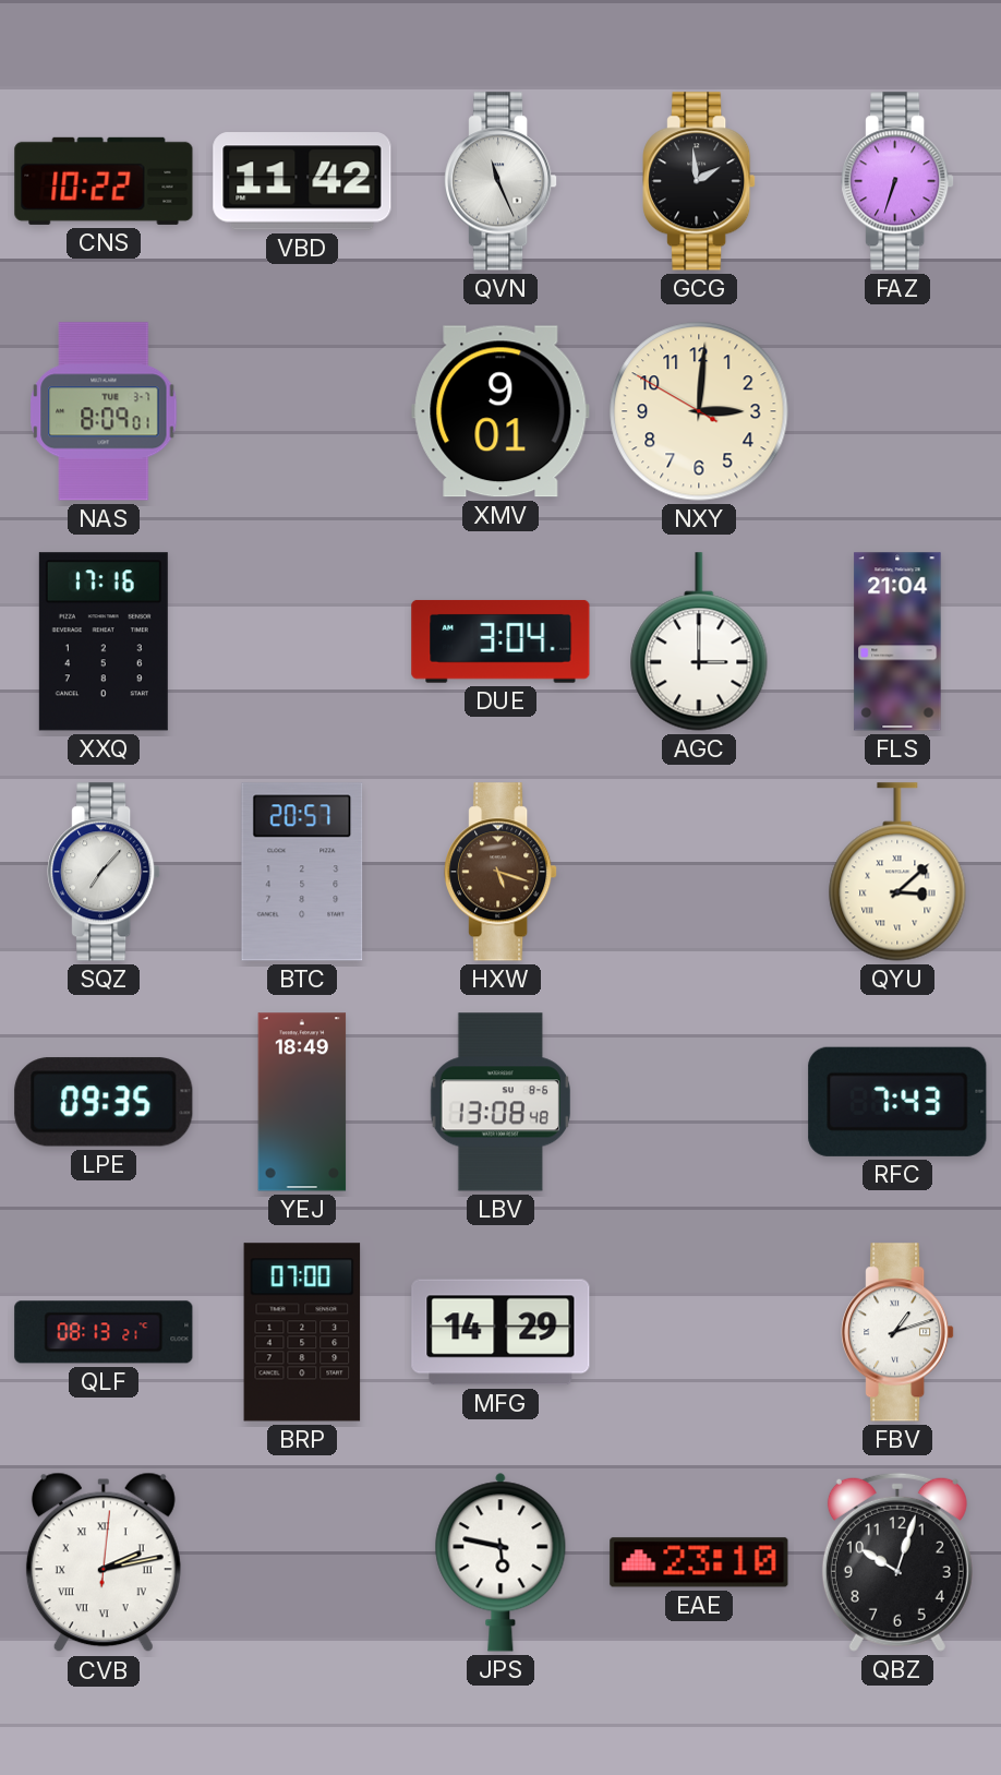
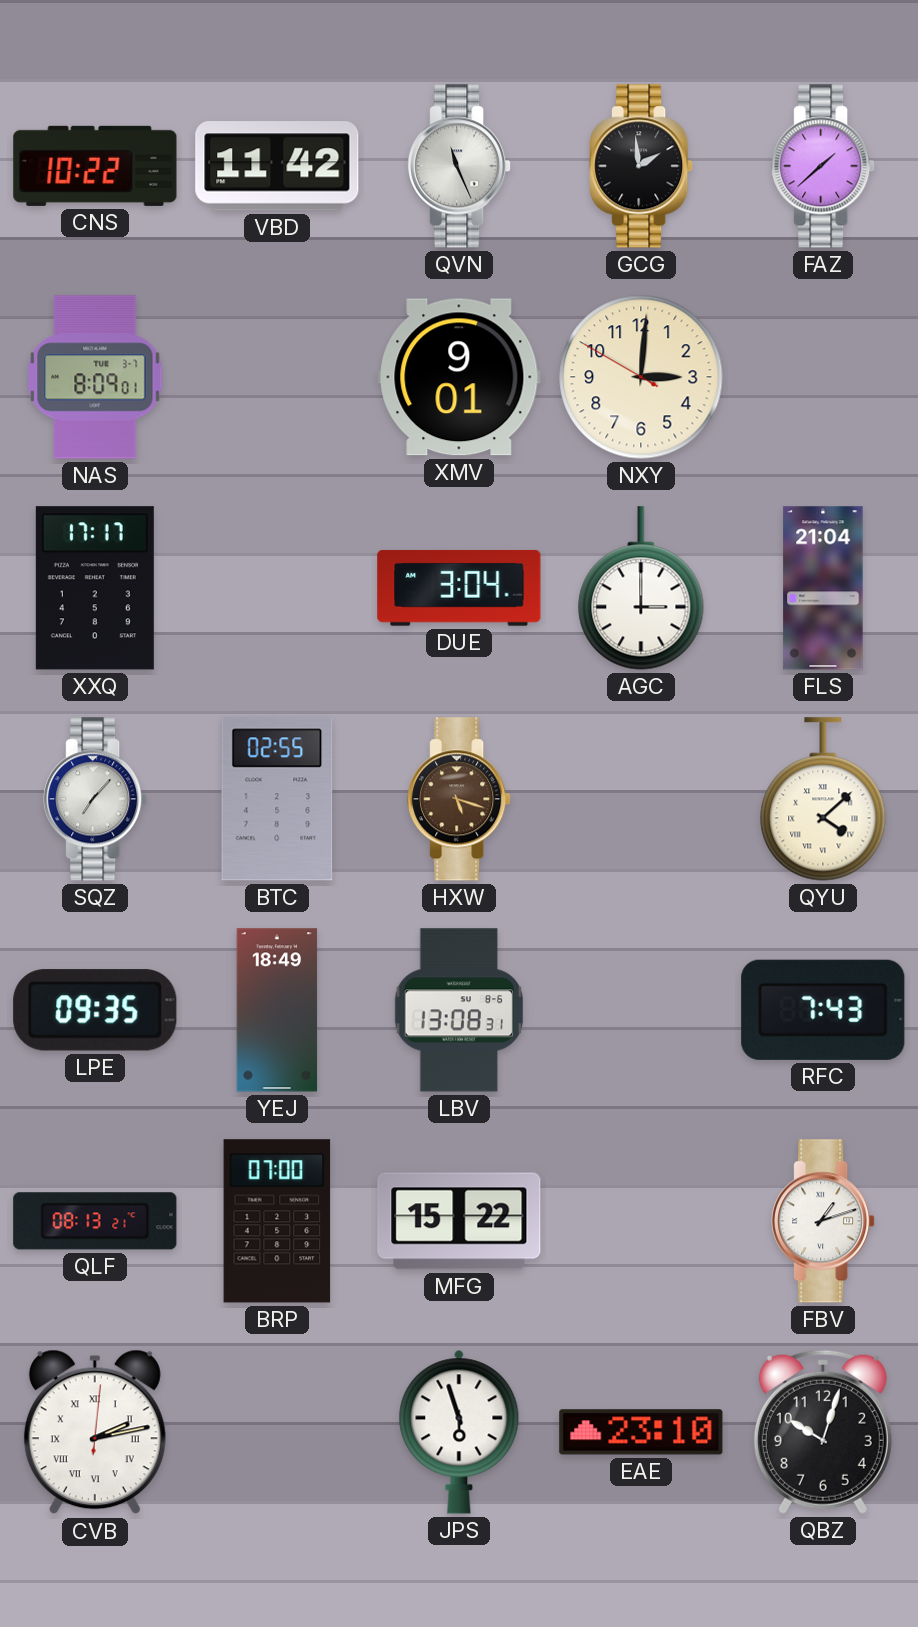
FAZ: 6:33 -> 1:38
XXQ: 17:16 -> 17:17
BTC: 20:57 -> 02:55
QYU: 3:08 -> 4:08
LBV: 13:08:48 -> 13:08:31
MFG: 14:29 -> 15:22
JPS: 5:47 -> 5:57
